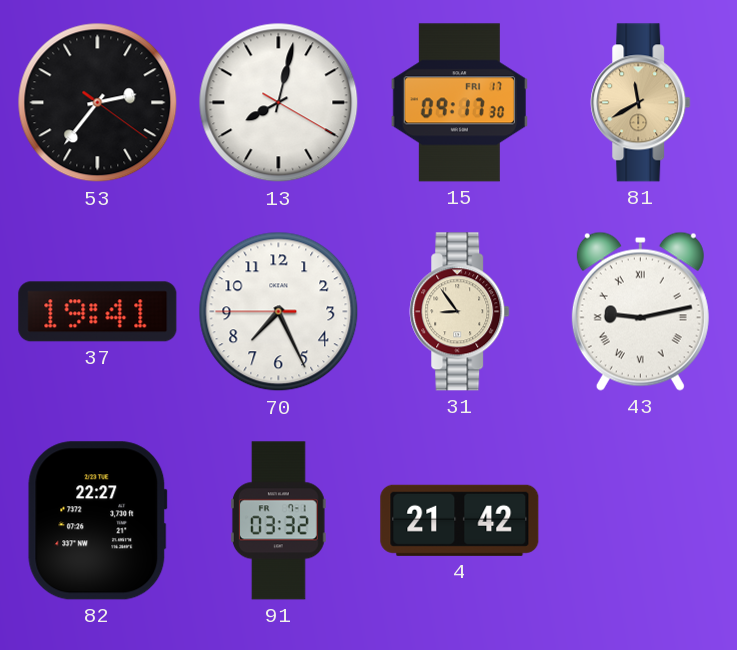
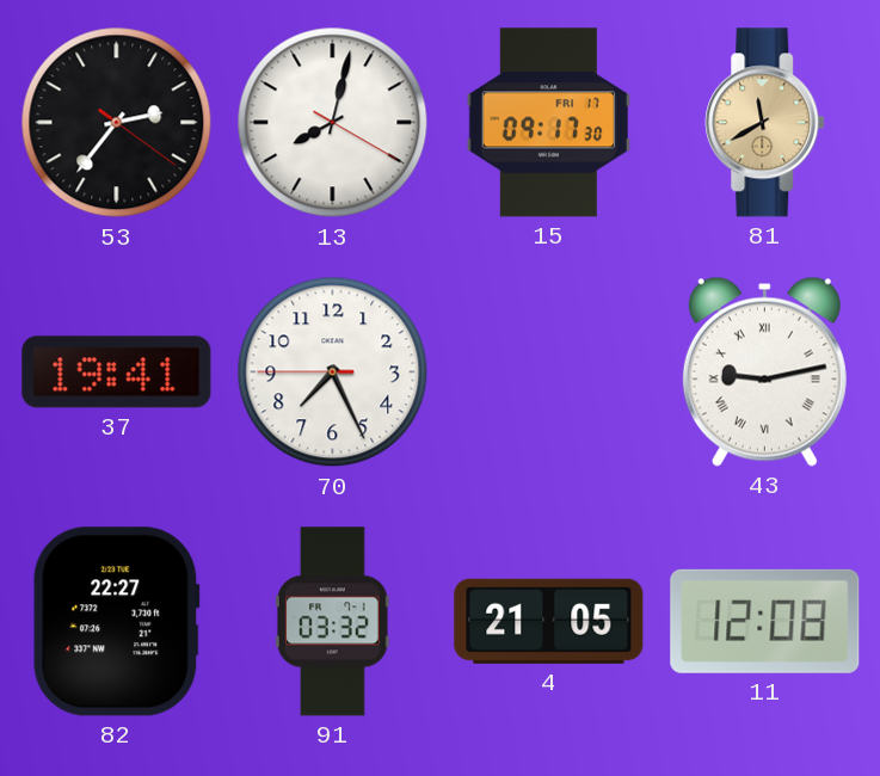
31: 8:54 -> none
4: 21:42 -> 21:05
11: none -> 12:08
